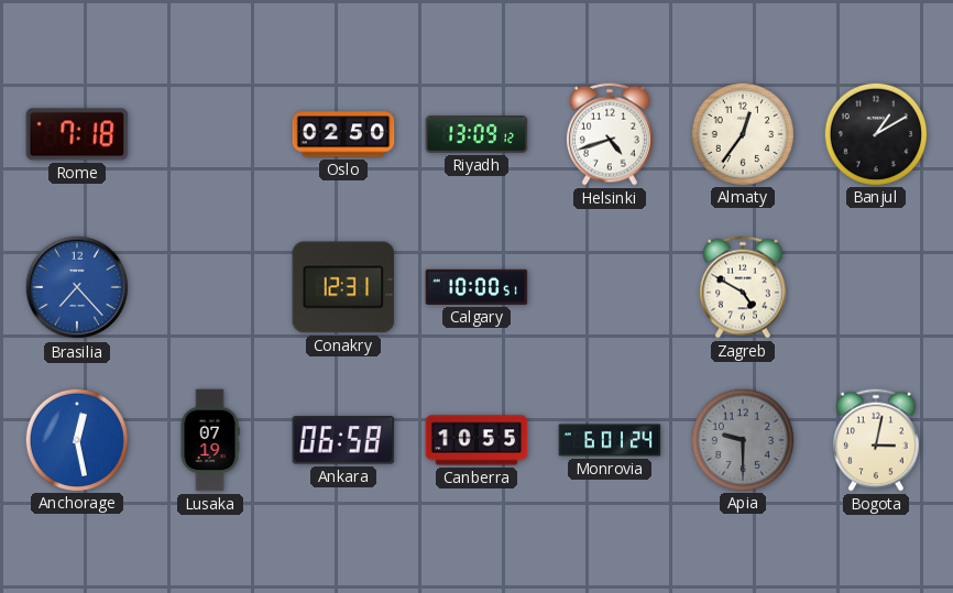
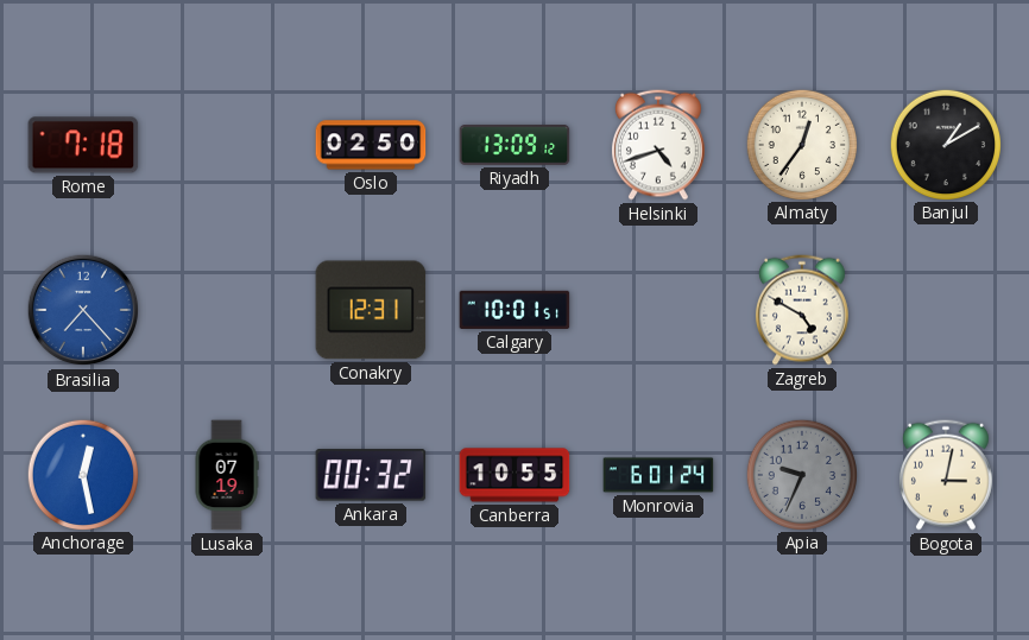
Calgary: 10:00 -> 10:01
Ankara: 06:58 -> 00:32
Apia: 9:30 -> 9:34
